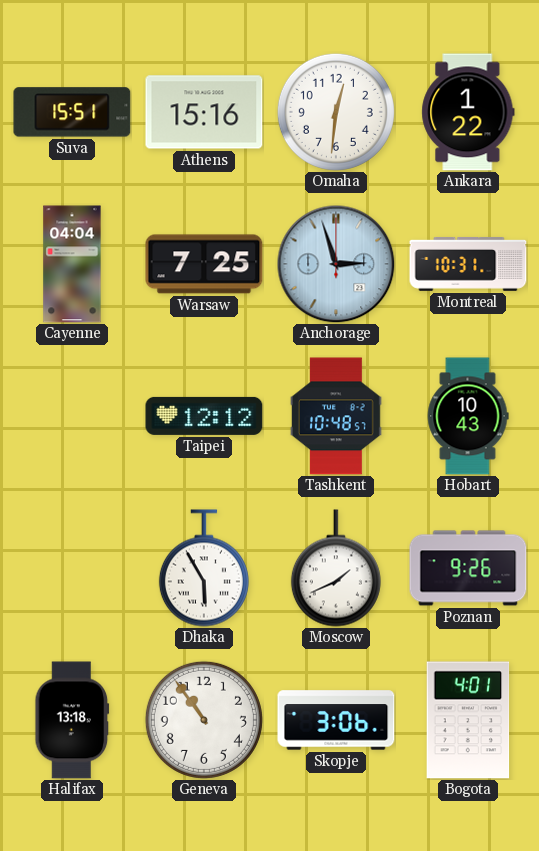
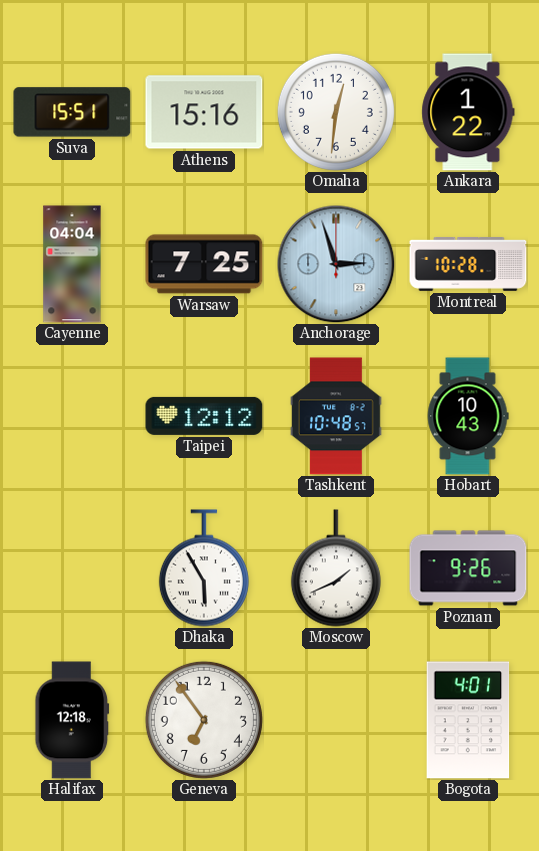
Montreal: 10:31 -> 10:28
Halifax: 13:18 -> 12:18
Geneva: 10:54 -> 6:54
Skopje: 3:06 -> none
